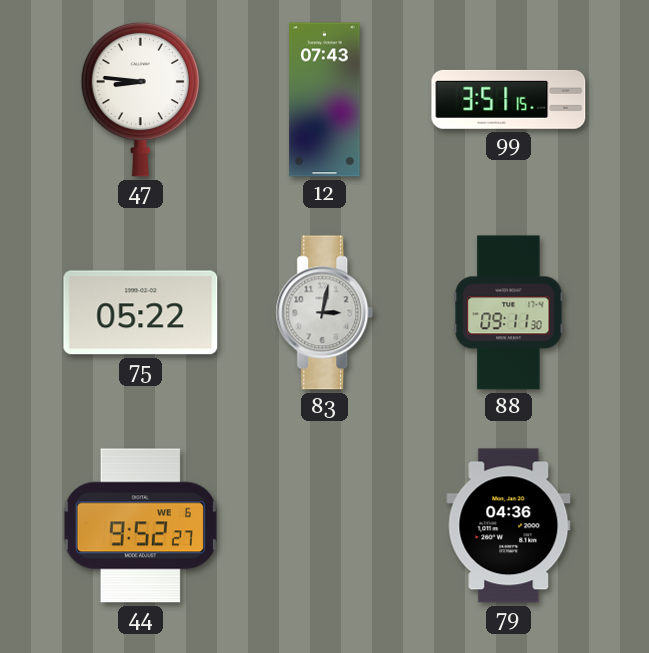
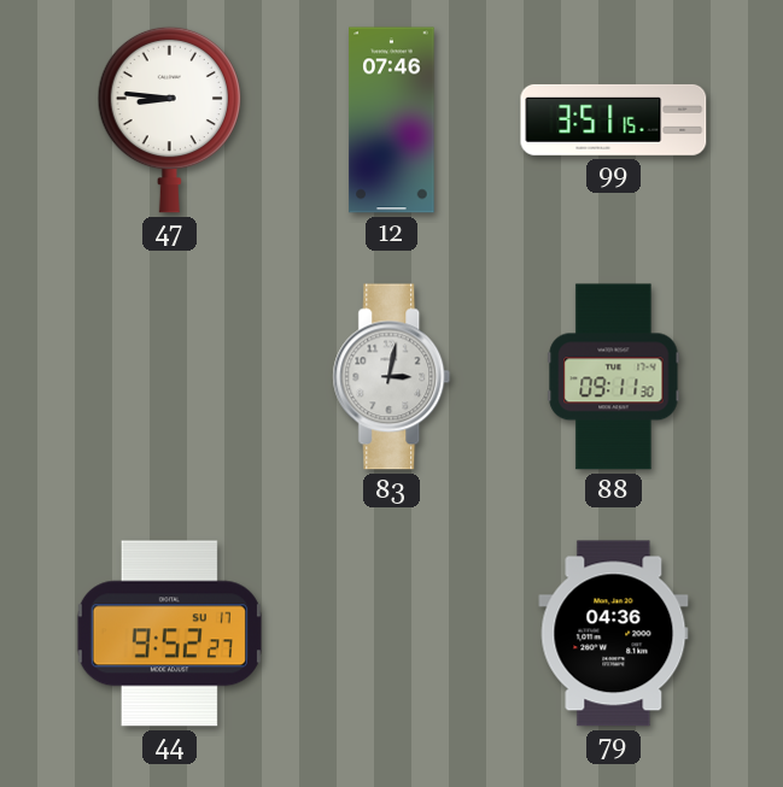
12: 07:43 -> 07:46
75: 05:22 -> none
44 date: WE 6 -> SU 17
